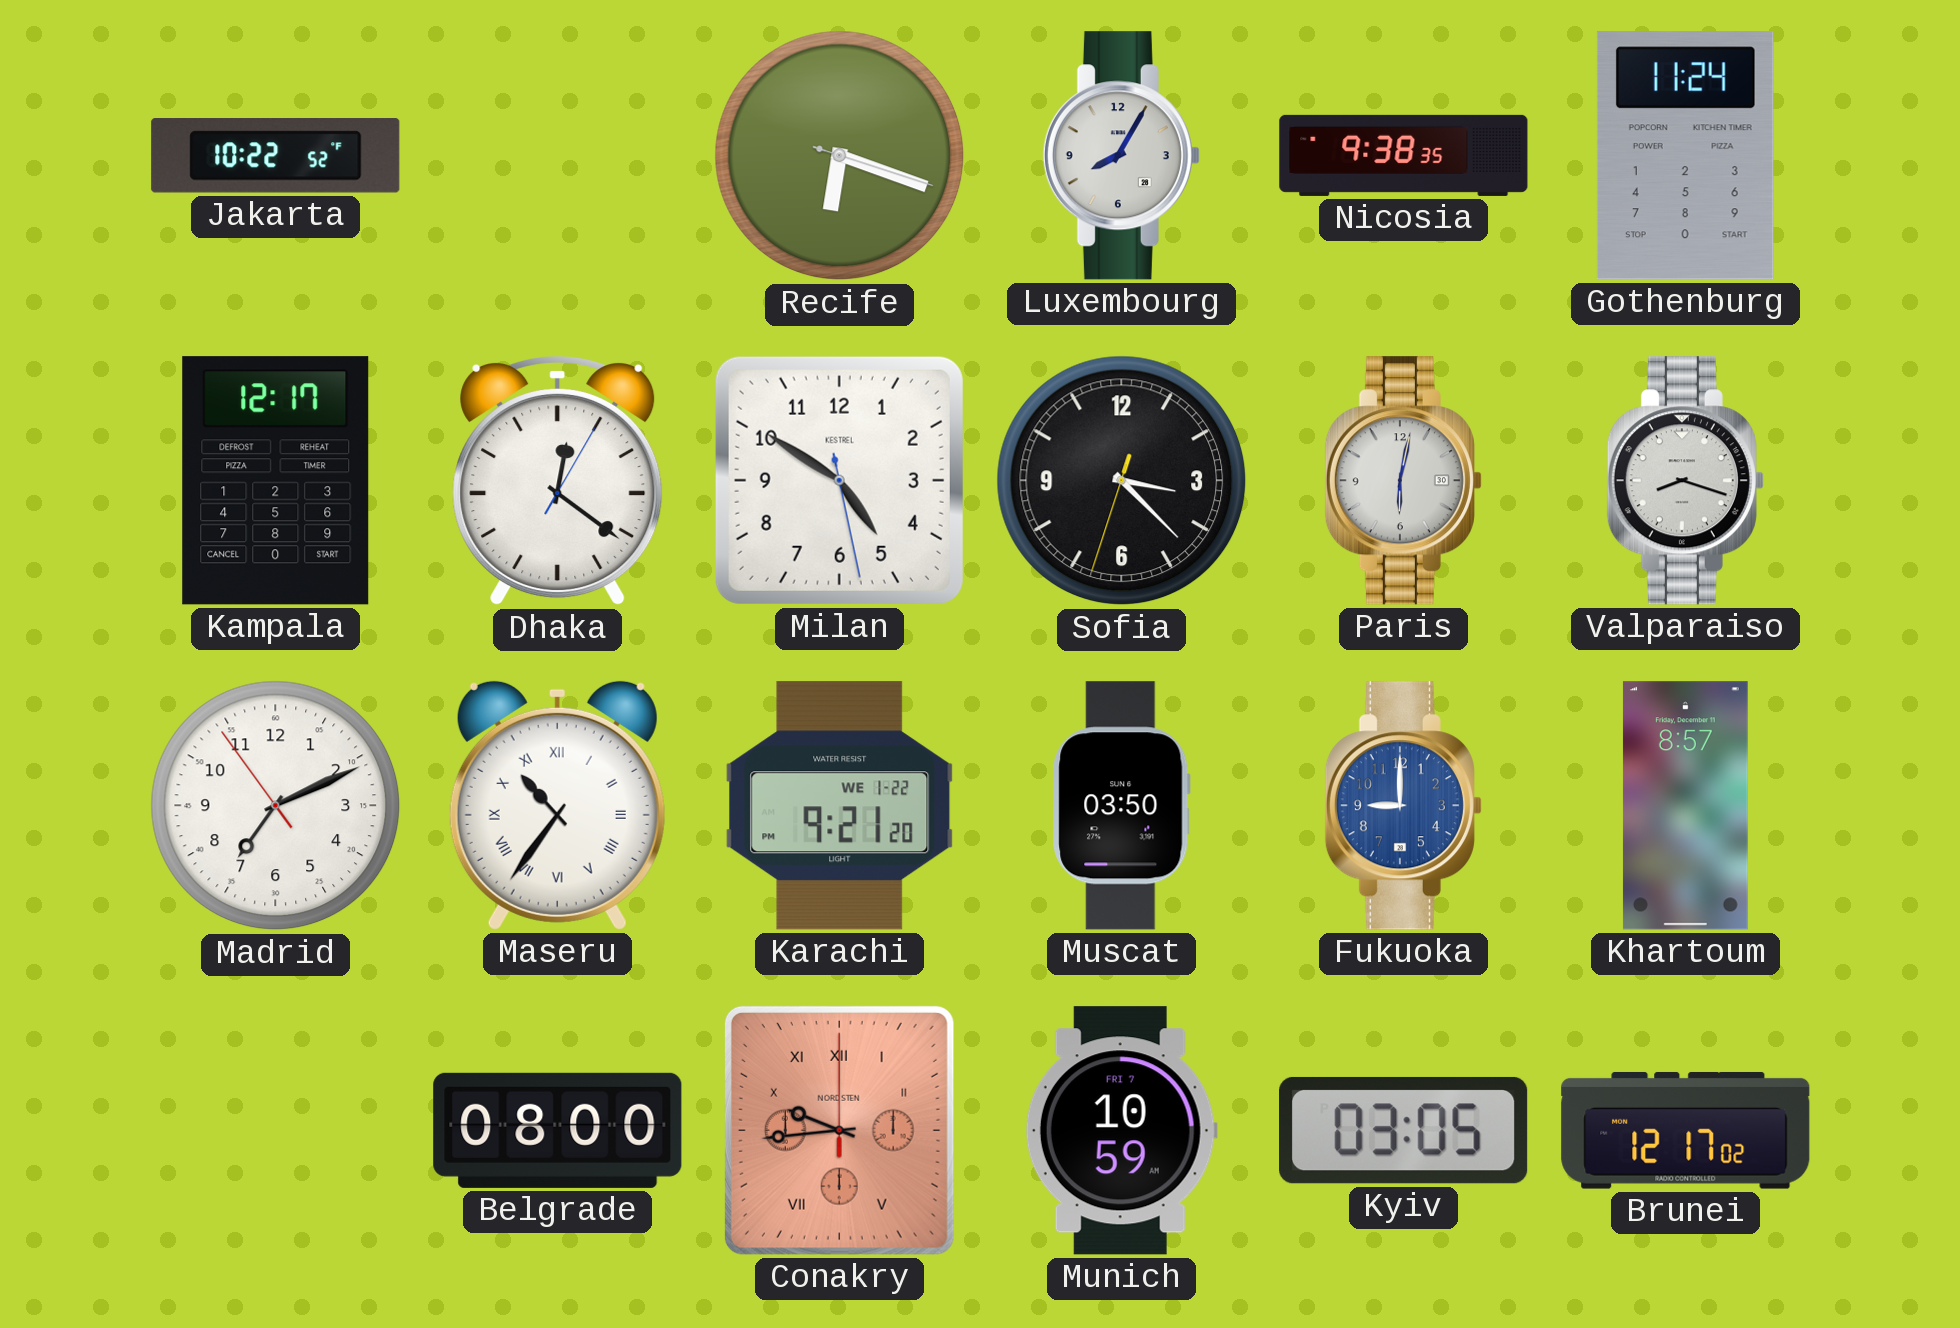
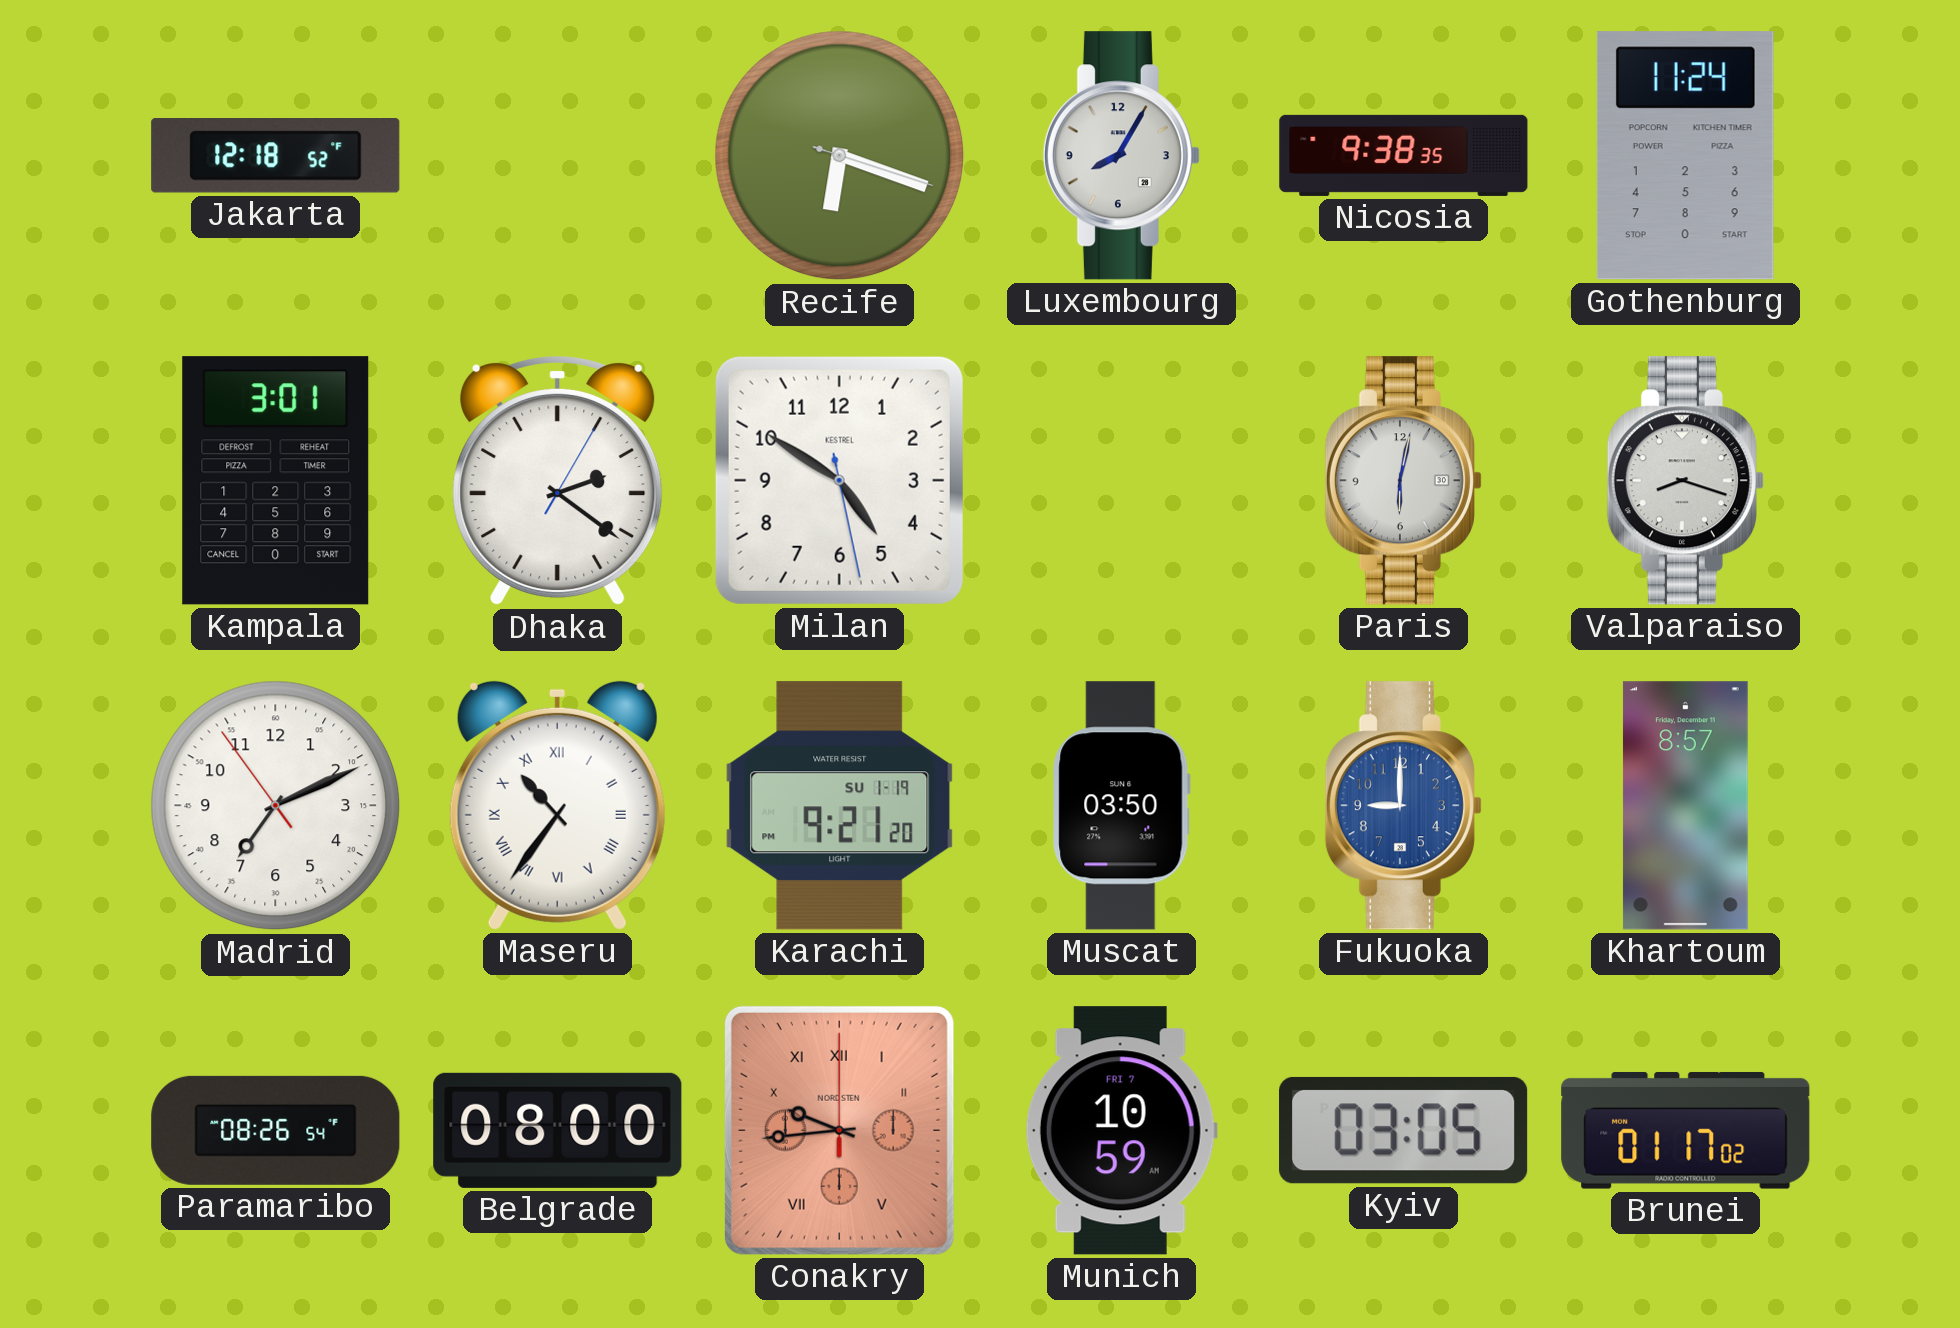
Jakarta: 10:22 -> 12:18
Kampala: 12:17 -> 3:01
Dhaka: 12:21 -> 2:21
Sofia: 3:22 -> none
Karachi date: WE 1-22 -> SU 1-19
Paramaribo: none -> 08:26
Brunei: 12:17 -> 01:17
